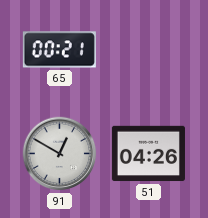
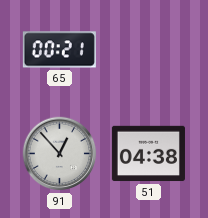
91: 12:50 -> 12:53
51: 04:26 -> 04:38
